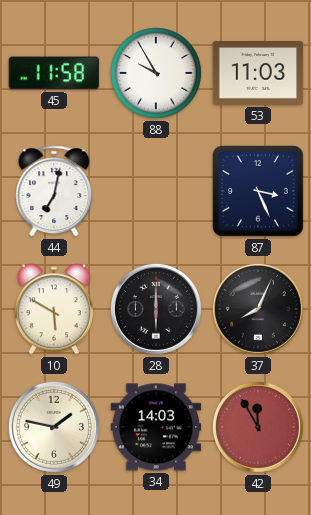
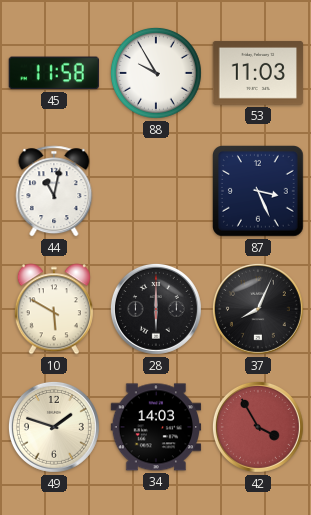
44: 7:02 -> 11:02
49: 1:47 -> 1:48
42: 11:55 -> 3:55
